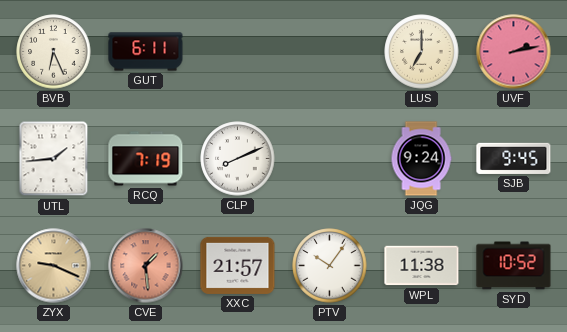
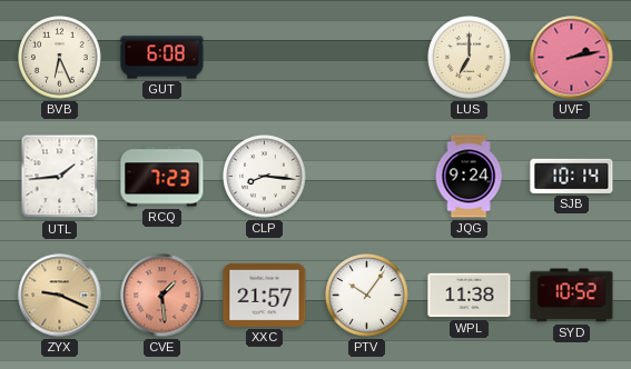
GUT: 6:11 -> 6:08
RCQ: 7:19 -> 7:23
CLP: 8:11 -> 8:16
SJB: 9:45 -> 10:14
